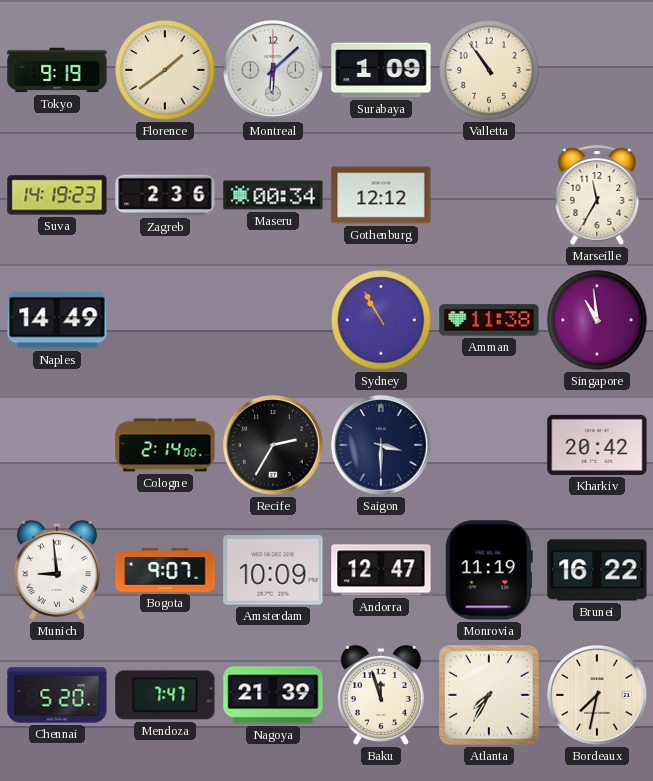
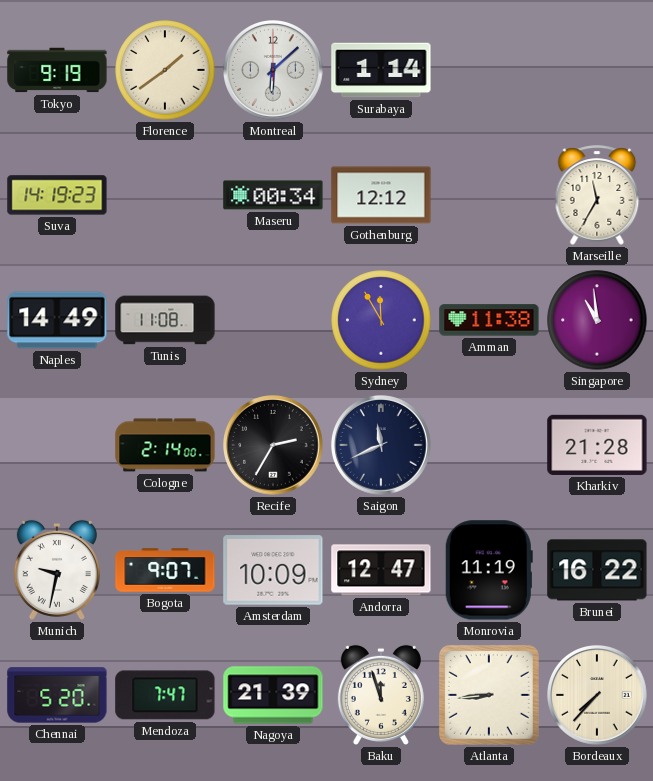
Surabaya: 1:09 -> 1:14
Valletta: 10:54 -> none
Zagreb: 2:36 -> none
Tunis: none -> 11:08
Sydney: 10:55 -> 11:55
Saigon: 3:30 -> 11:41
Kharkiv: 20:42 -> 21:28
Munich: 8:59 -> 9:32
Atlanta: 7:35 -> 8:44
Bordeaux: 7:32 -> 7:37
